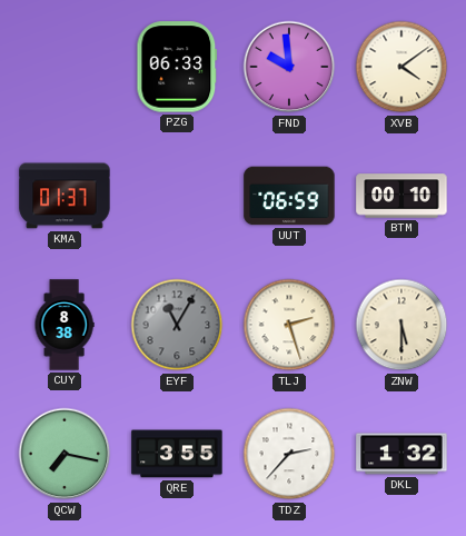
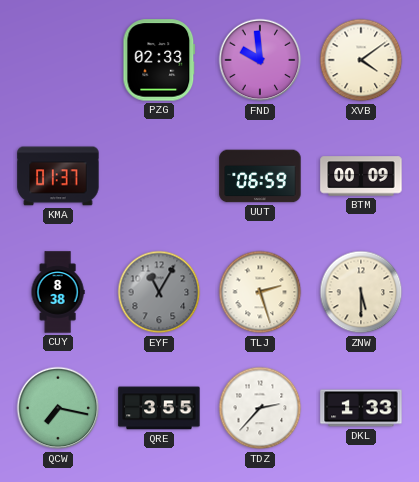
PZG: 06:33 -> 02:33
BTM: 00:10 -> 00:09
DKL: 1:32 -> 1:33
